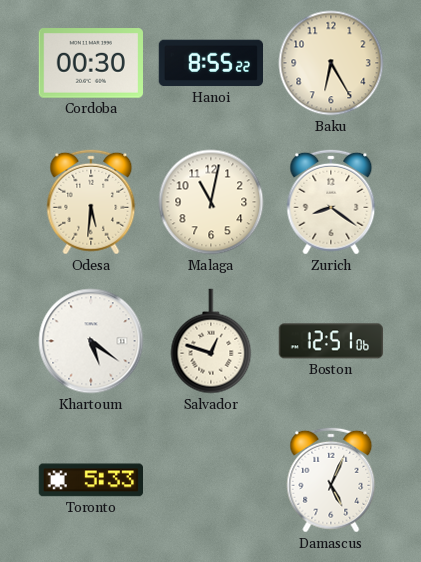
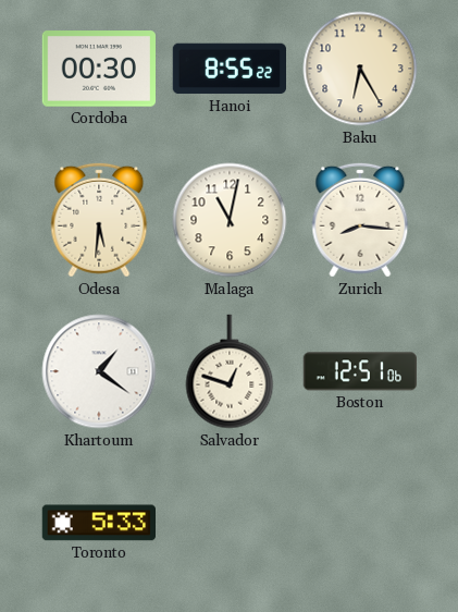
Zurich: 8:21 -> 8:16
Khartoum: 5:21 -> 1:21
Damascus: 5:04 -> none
